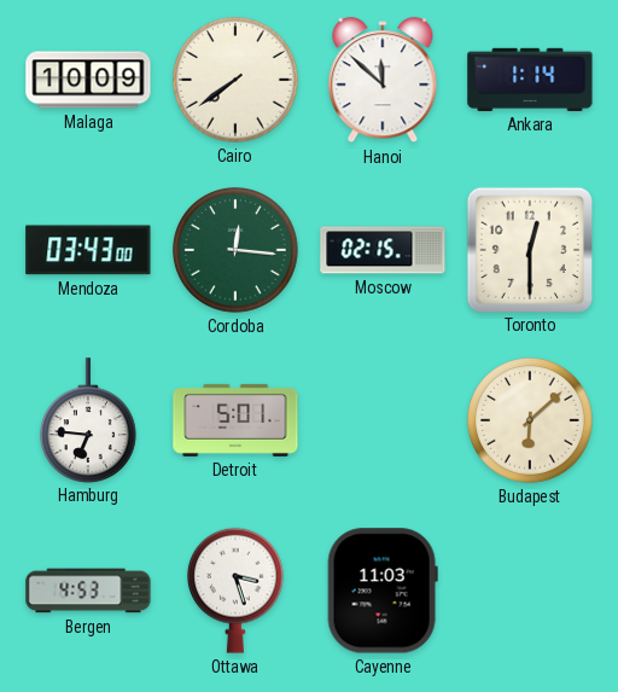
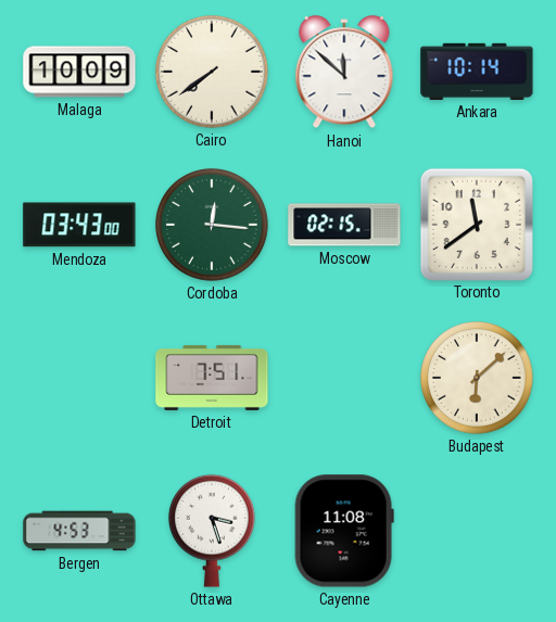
Ankara: 1:14 -> 10:14
Toronto: 12:30 -> 11:39
Hamburg: 6:46 -> none
Detroit: 5:01 -> 7:51
Cayenne: 11:03 -> 11:08
